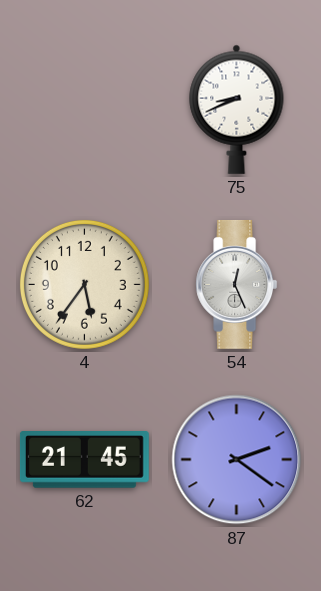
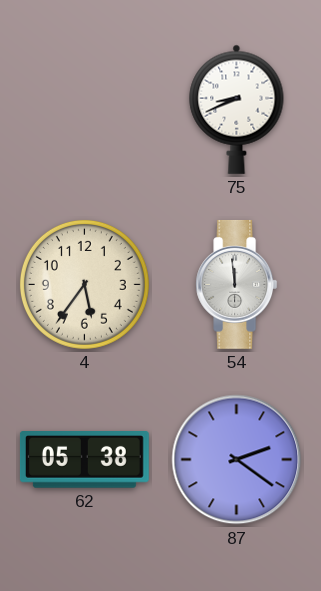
54: 12:26 -> 11:59
62: 21:45 -> 05:38
